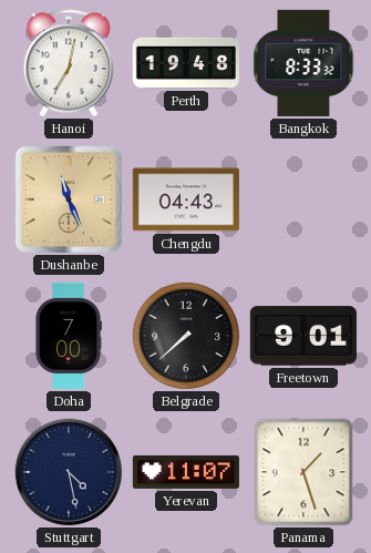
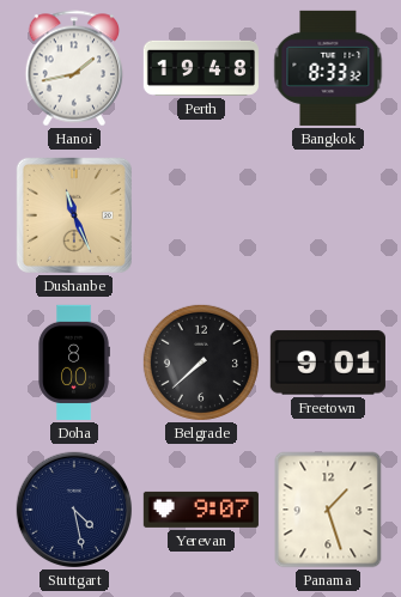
Hanoi: 7:02 -> 1:43
Chengdu: 04:43 -> none
Doha: 7:00 -> 8:00
Yerevan: 11:07 -> 9:07
